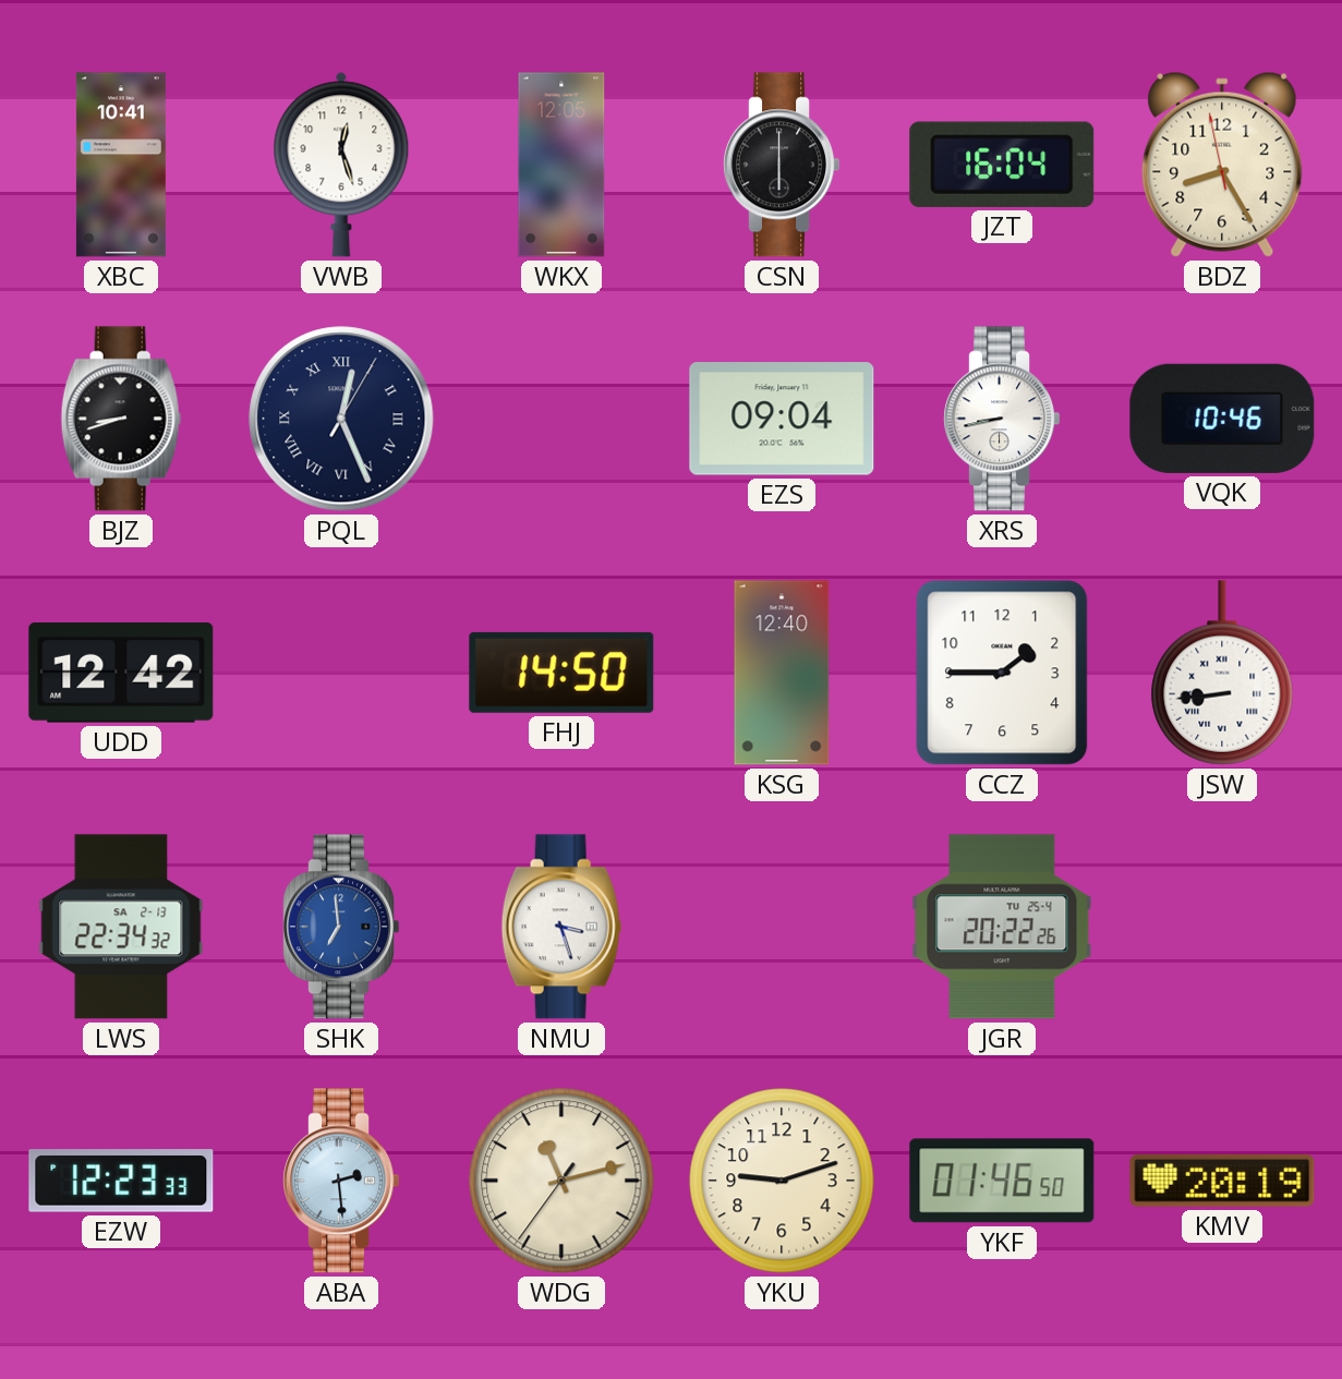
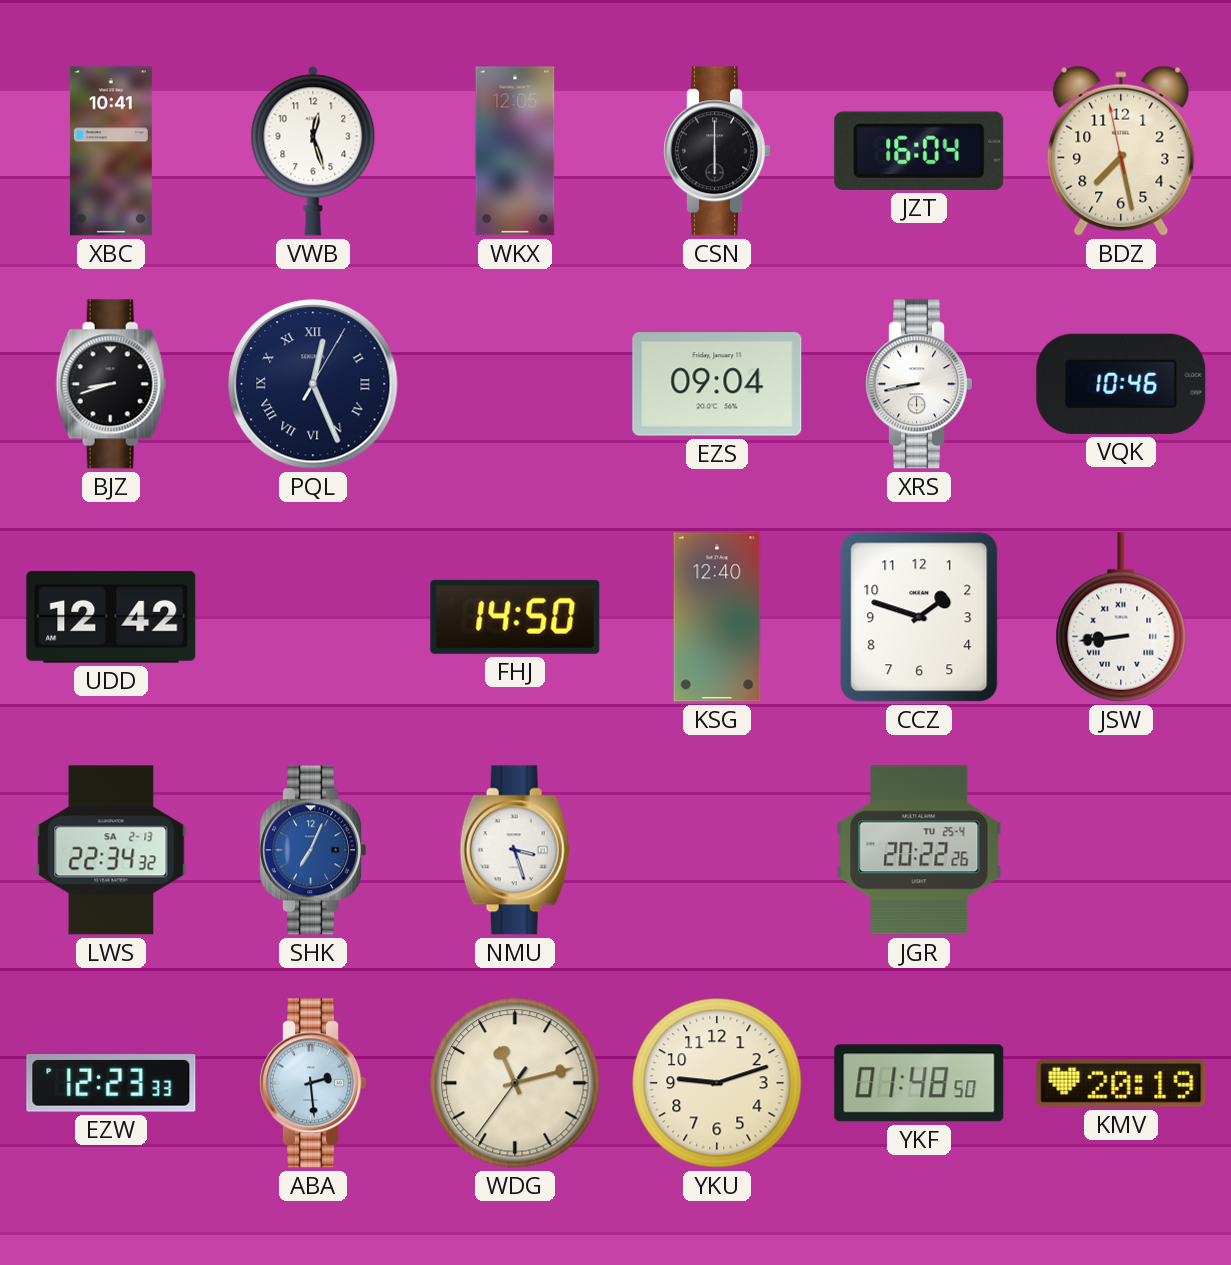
BDZ: 8:24 -> 7:27
CCZ: 1:45 -> 1:48
SHK: 6:59 -> 7:04
YKF: 01:46 -> 01:48
